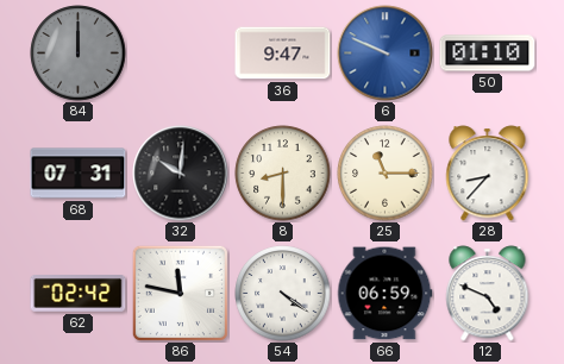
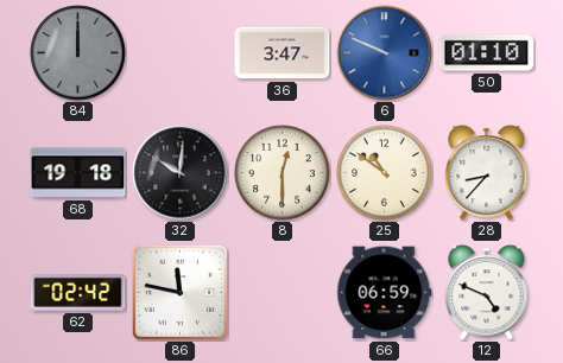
36: 9:47 -> 3:47
68: 07:31 -> 19:18
8: 8:30 -> 12:30
25: 11:15 -> 10:51
54: 4:21 -> none
